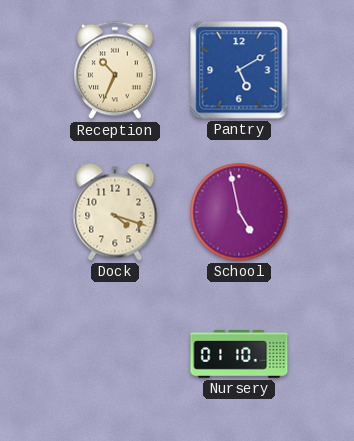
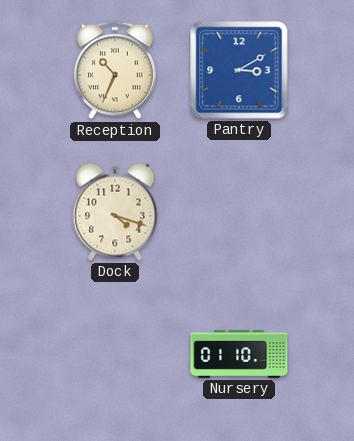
Pantry: 5:10 -> 3:10
School: 4:58 -> none
